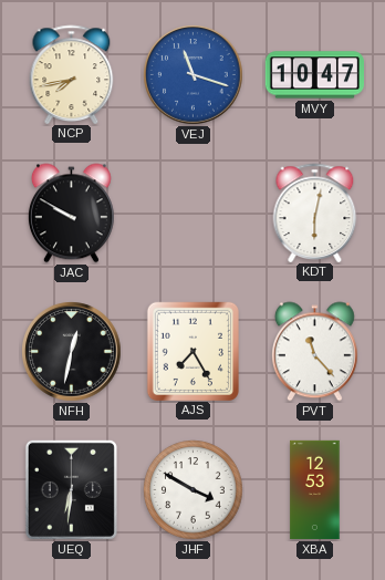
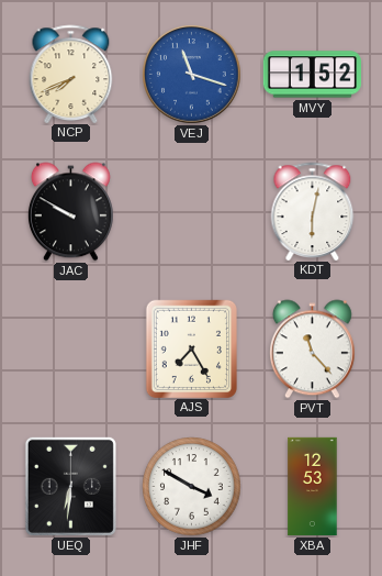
NCP: 7:43 -> 7:41
MVY: 10:47 -> 1:52
NFH: 12:32 -> none
